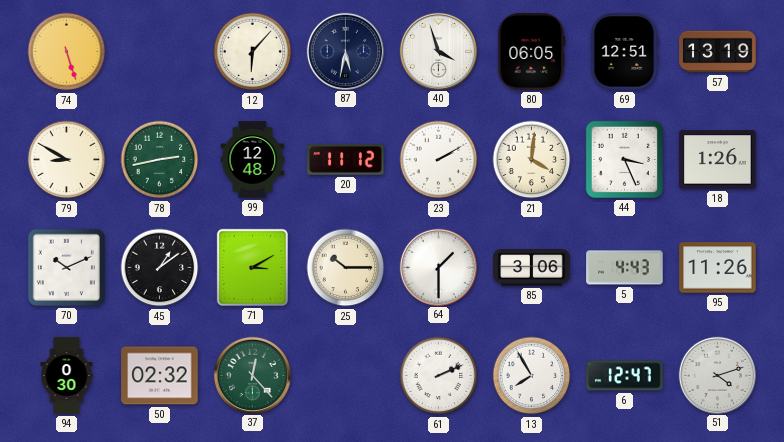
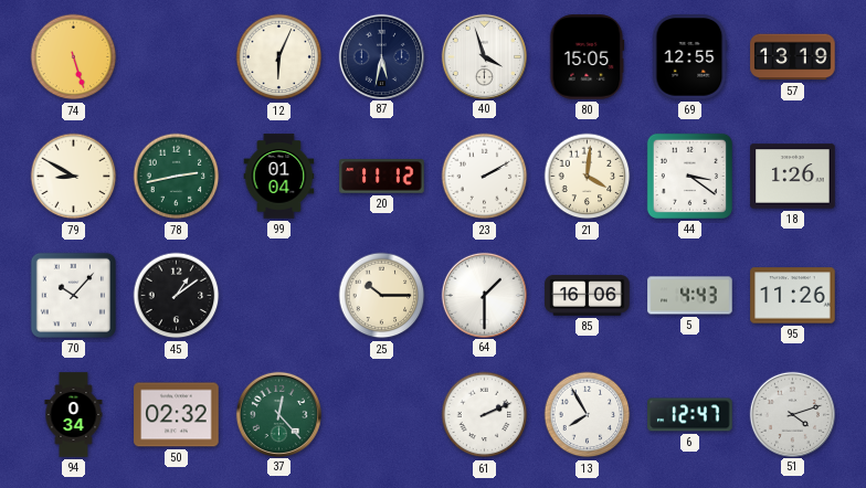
12: 6:07 -> 6:04
80: 06:05 -> 15:05
69: 12:51 -> 12:55
99: 12:48 -> 01:04
44: 3:26 -> 3:21
70: 10:11 -> 10:07
71: 3:10 -> none
85: 3:06 -> 16:06
94: 0:30 -> 0:34
